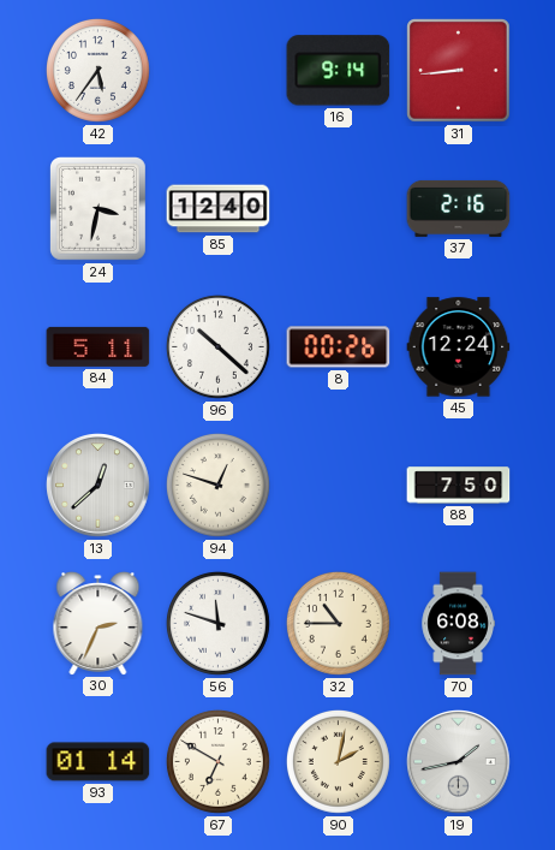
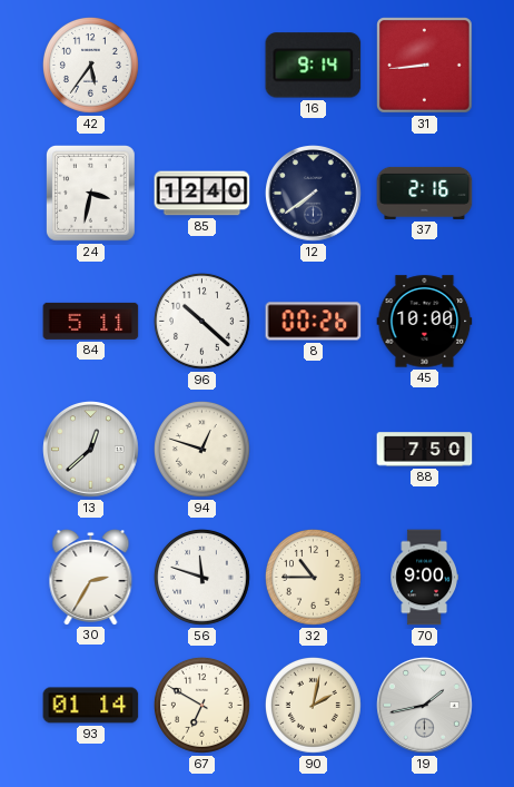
12: none -> 7:39
45: 12:24 -> 10:00
30: 2:34 -> 2:35
70: 6:08 -> 9:00
